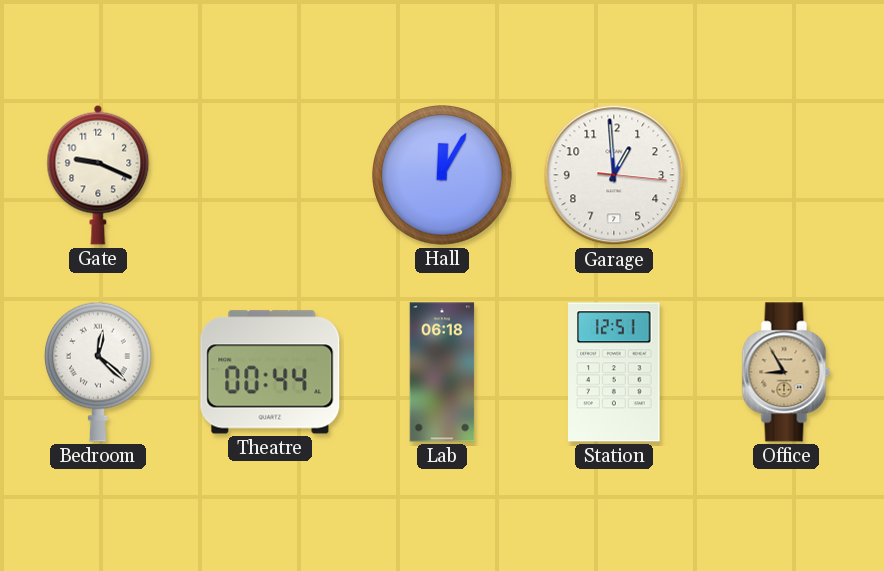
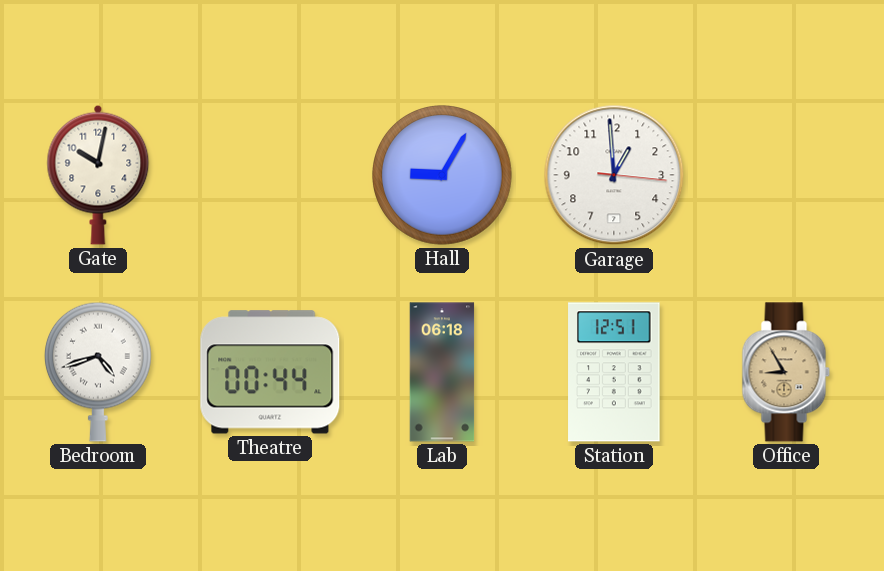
Gate: 9:19 -> 10:02
Hall: 12:05 -> 9:05
Bedroom: 12:22 -> 4:42
